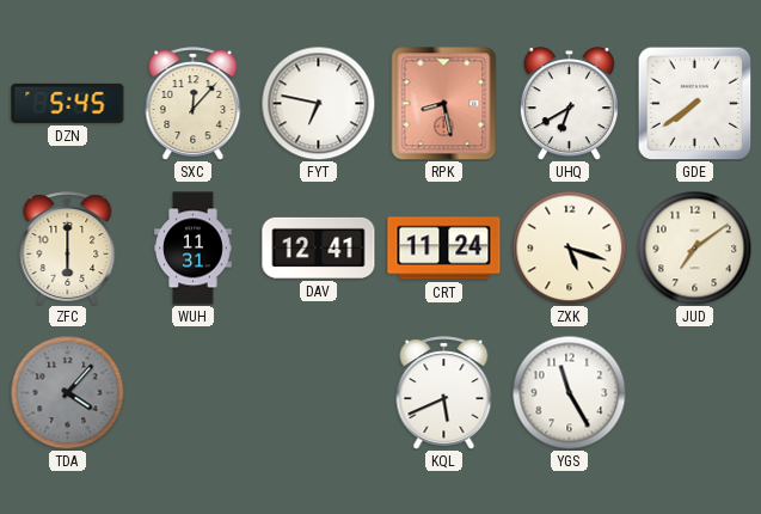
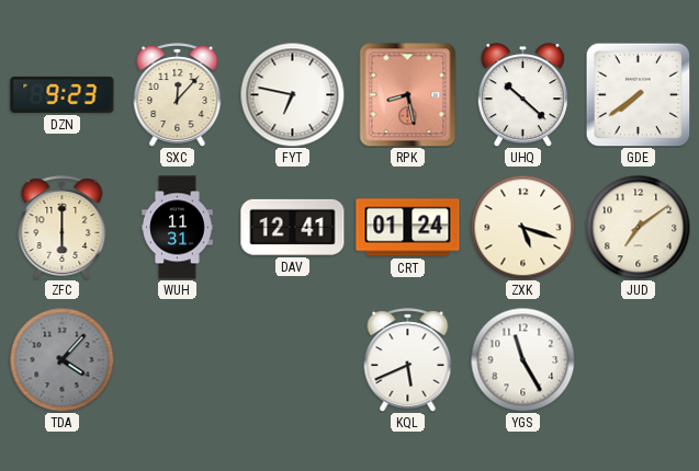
DZN: 5:45 -> 9:23
UHQ: 6:40 -> 10:22
CRT: 11:24 -> 01:24
